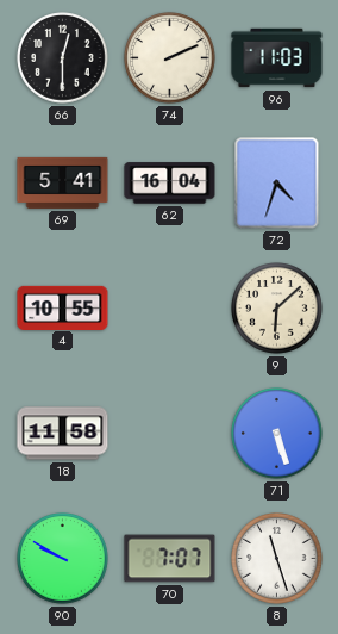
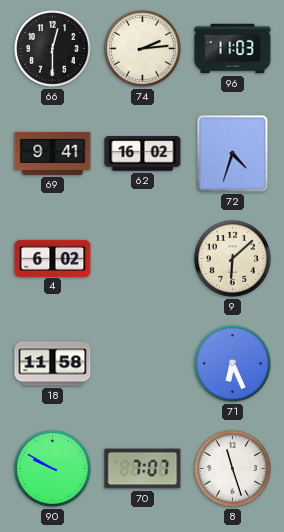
74: 2:11 -> 2:14
69: 5:41 -> 9:41
62: 16:04 -> 16:02
4: 10:55 -> 6:02
71: 5:27 -> 6:26
